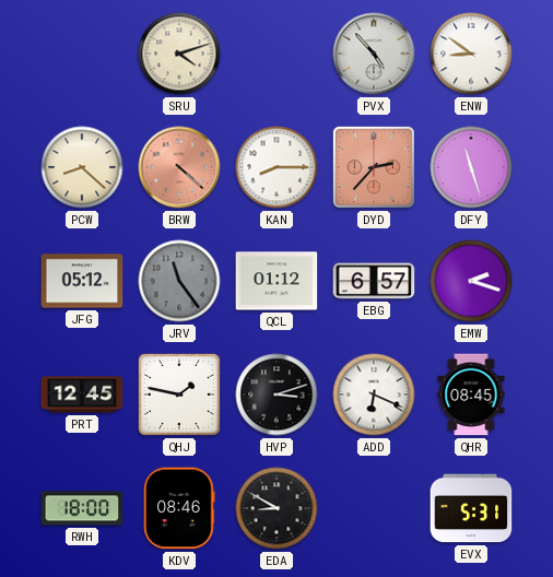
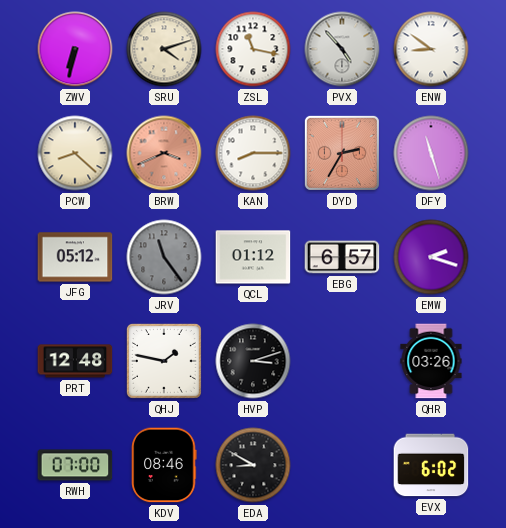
ZWV: none -> 6:32
ZSL: none -> 11:17
BRW: 4:22 -> 3:41
DYD: 2:37 -> 2:35
PRT: 12:45 -> 12:48
ADD: 6:19 -> none
QHR: 08:45 -> 03:26
RWH: 18:00 -> 07:00
EVX: 5:31 -> 6:02
